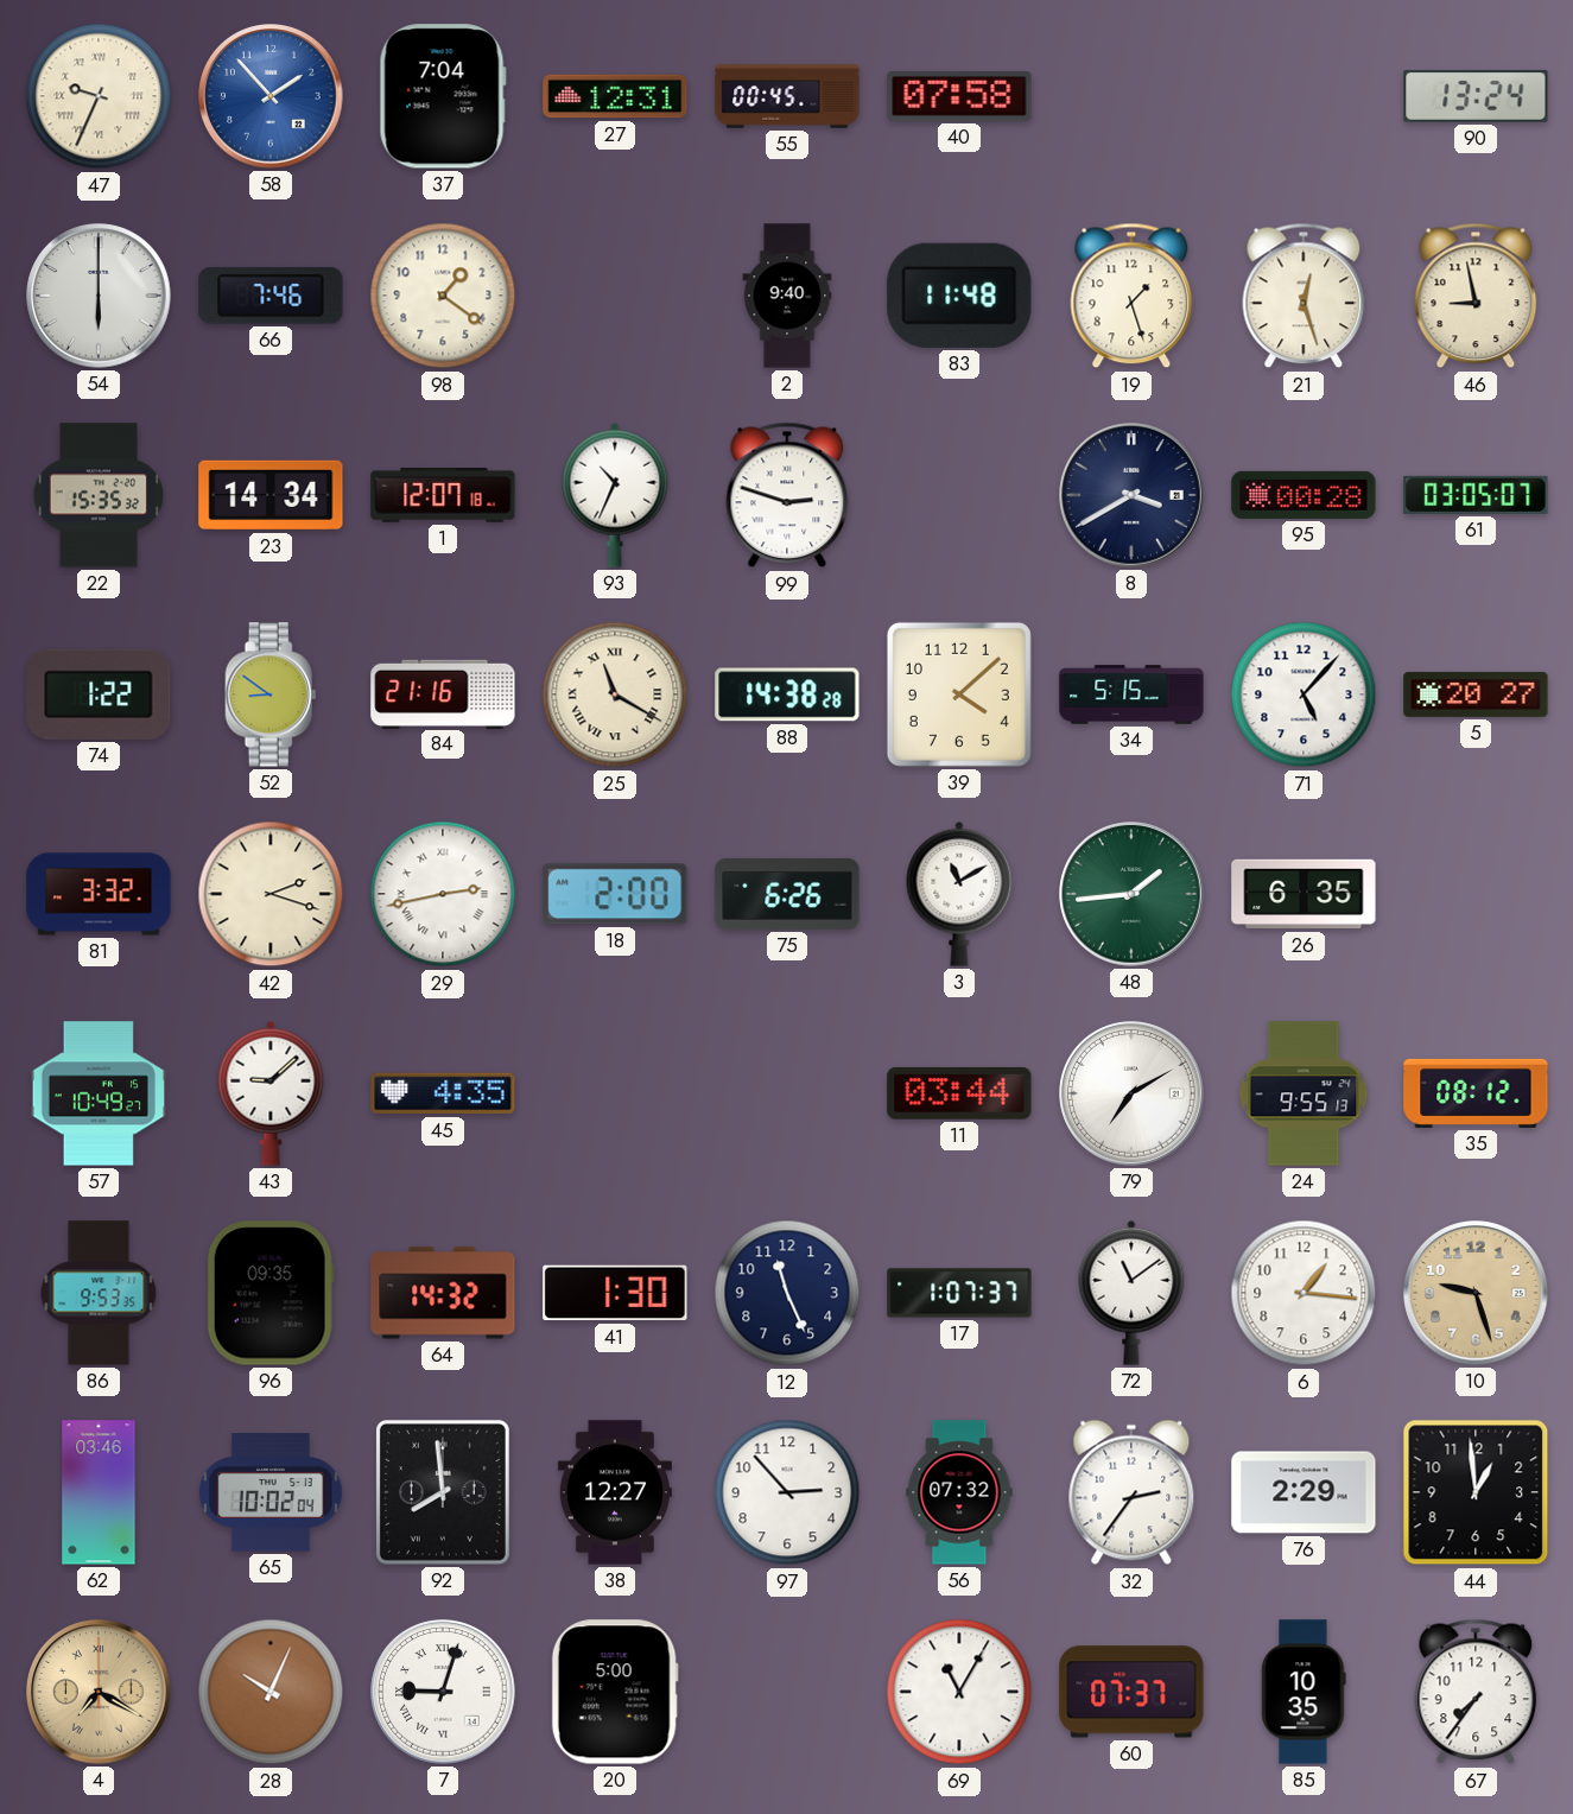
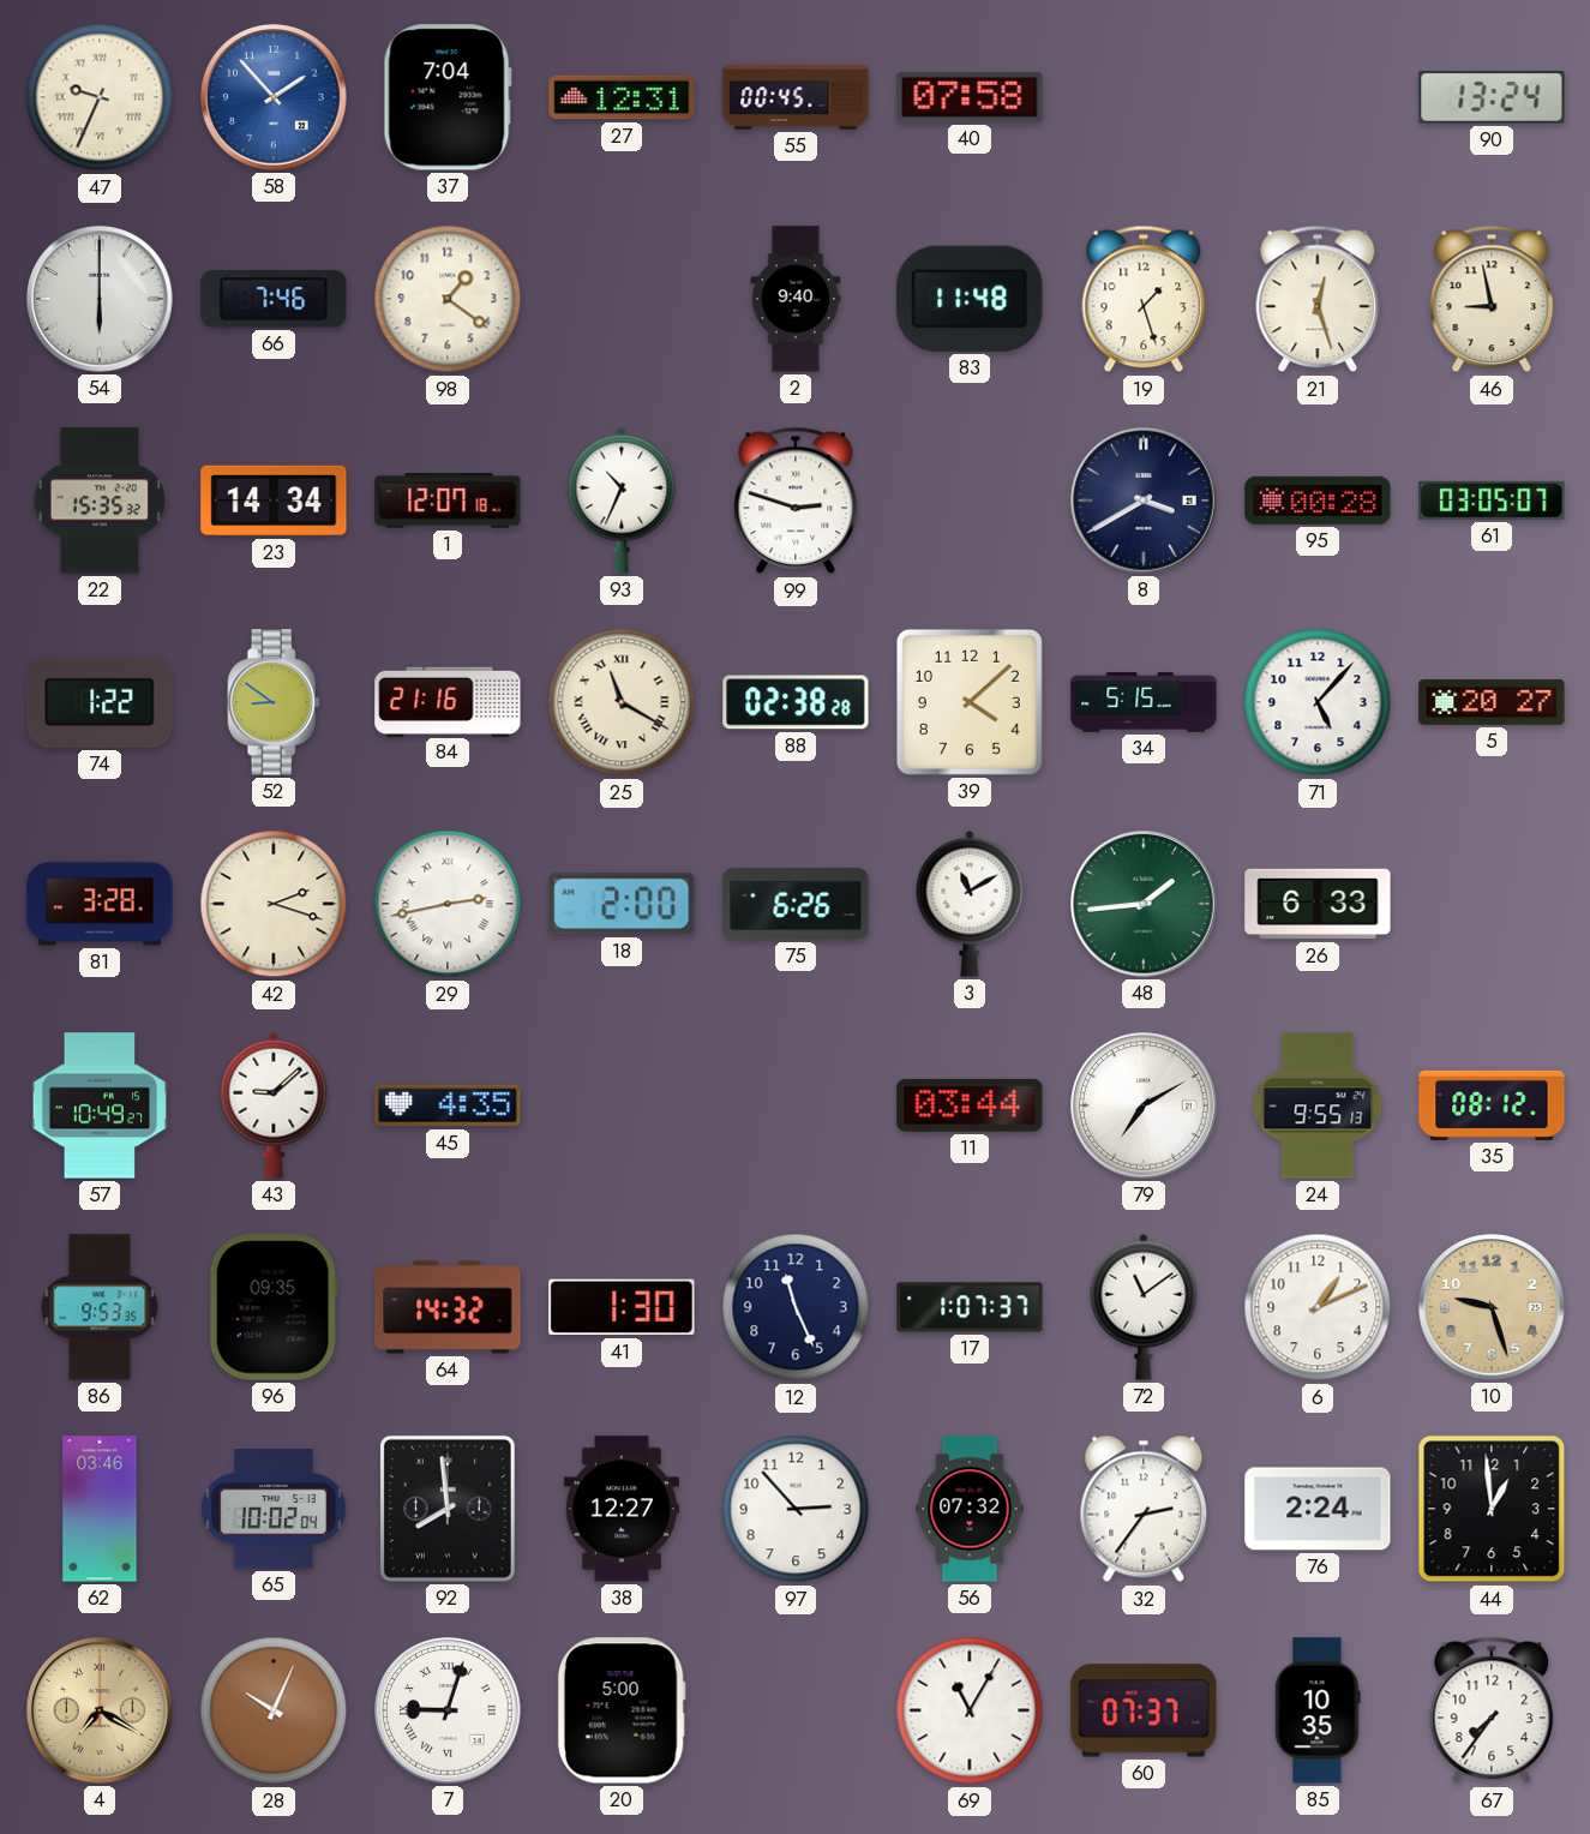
88: 14:38 -> 02:38
81: 3:32 -> 3:28
26: 6:35 -> 6:33
6: 1:16 -> 1:11
76: 2:29 -> 2:24
